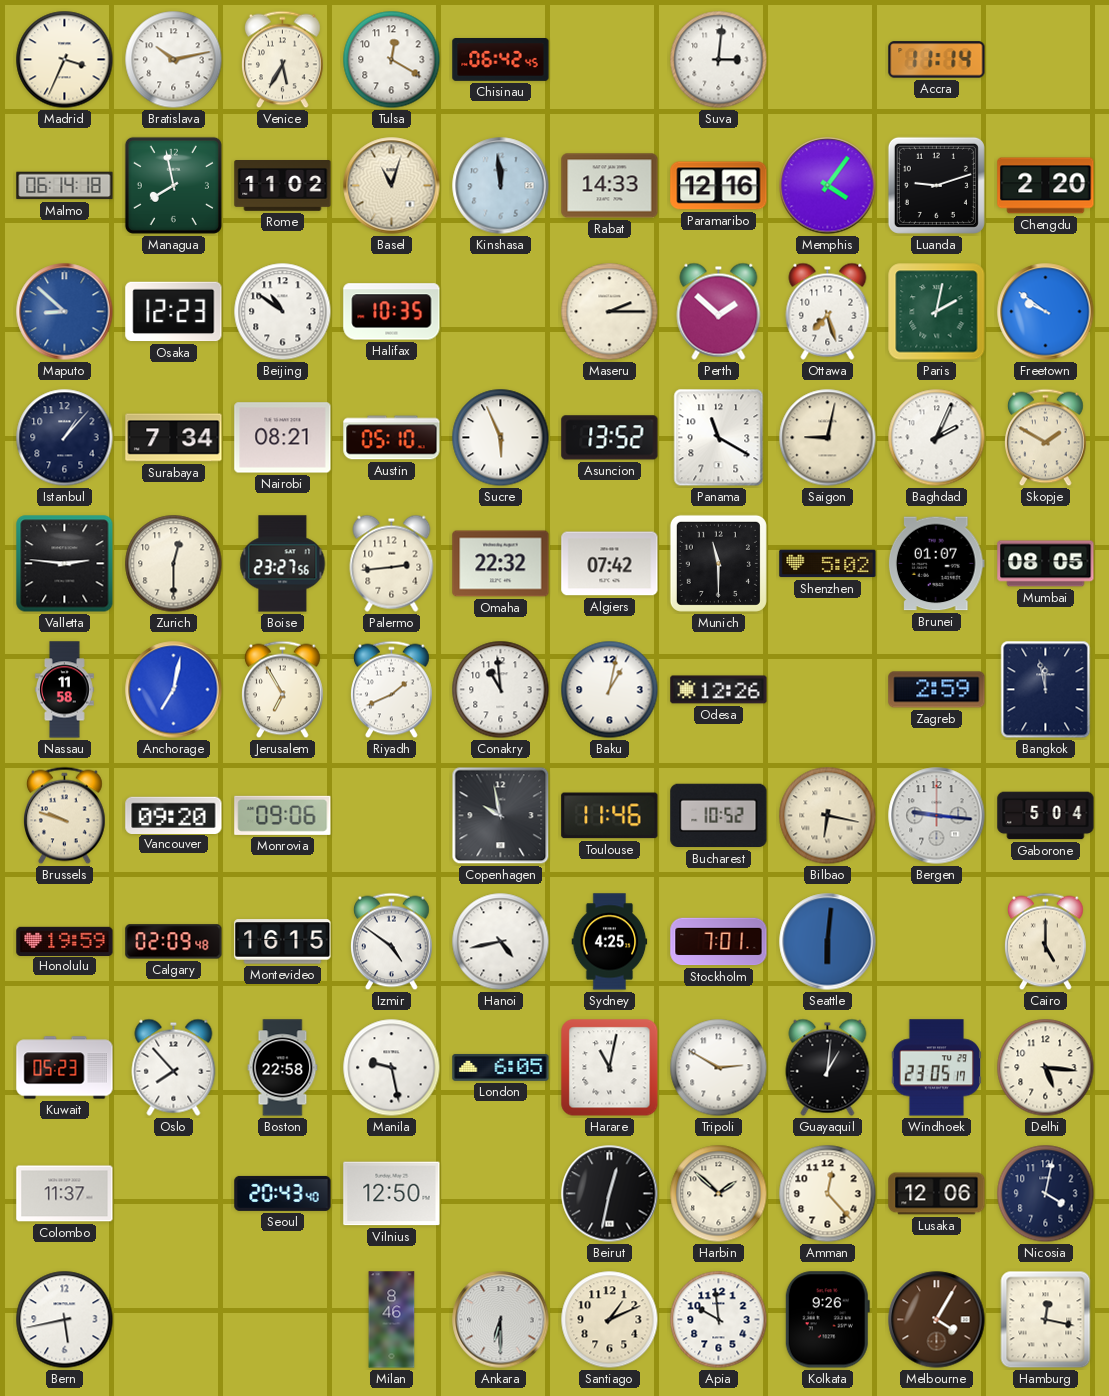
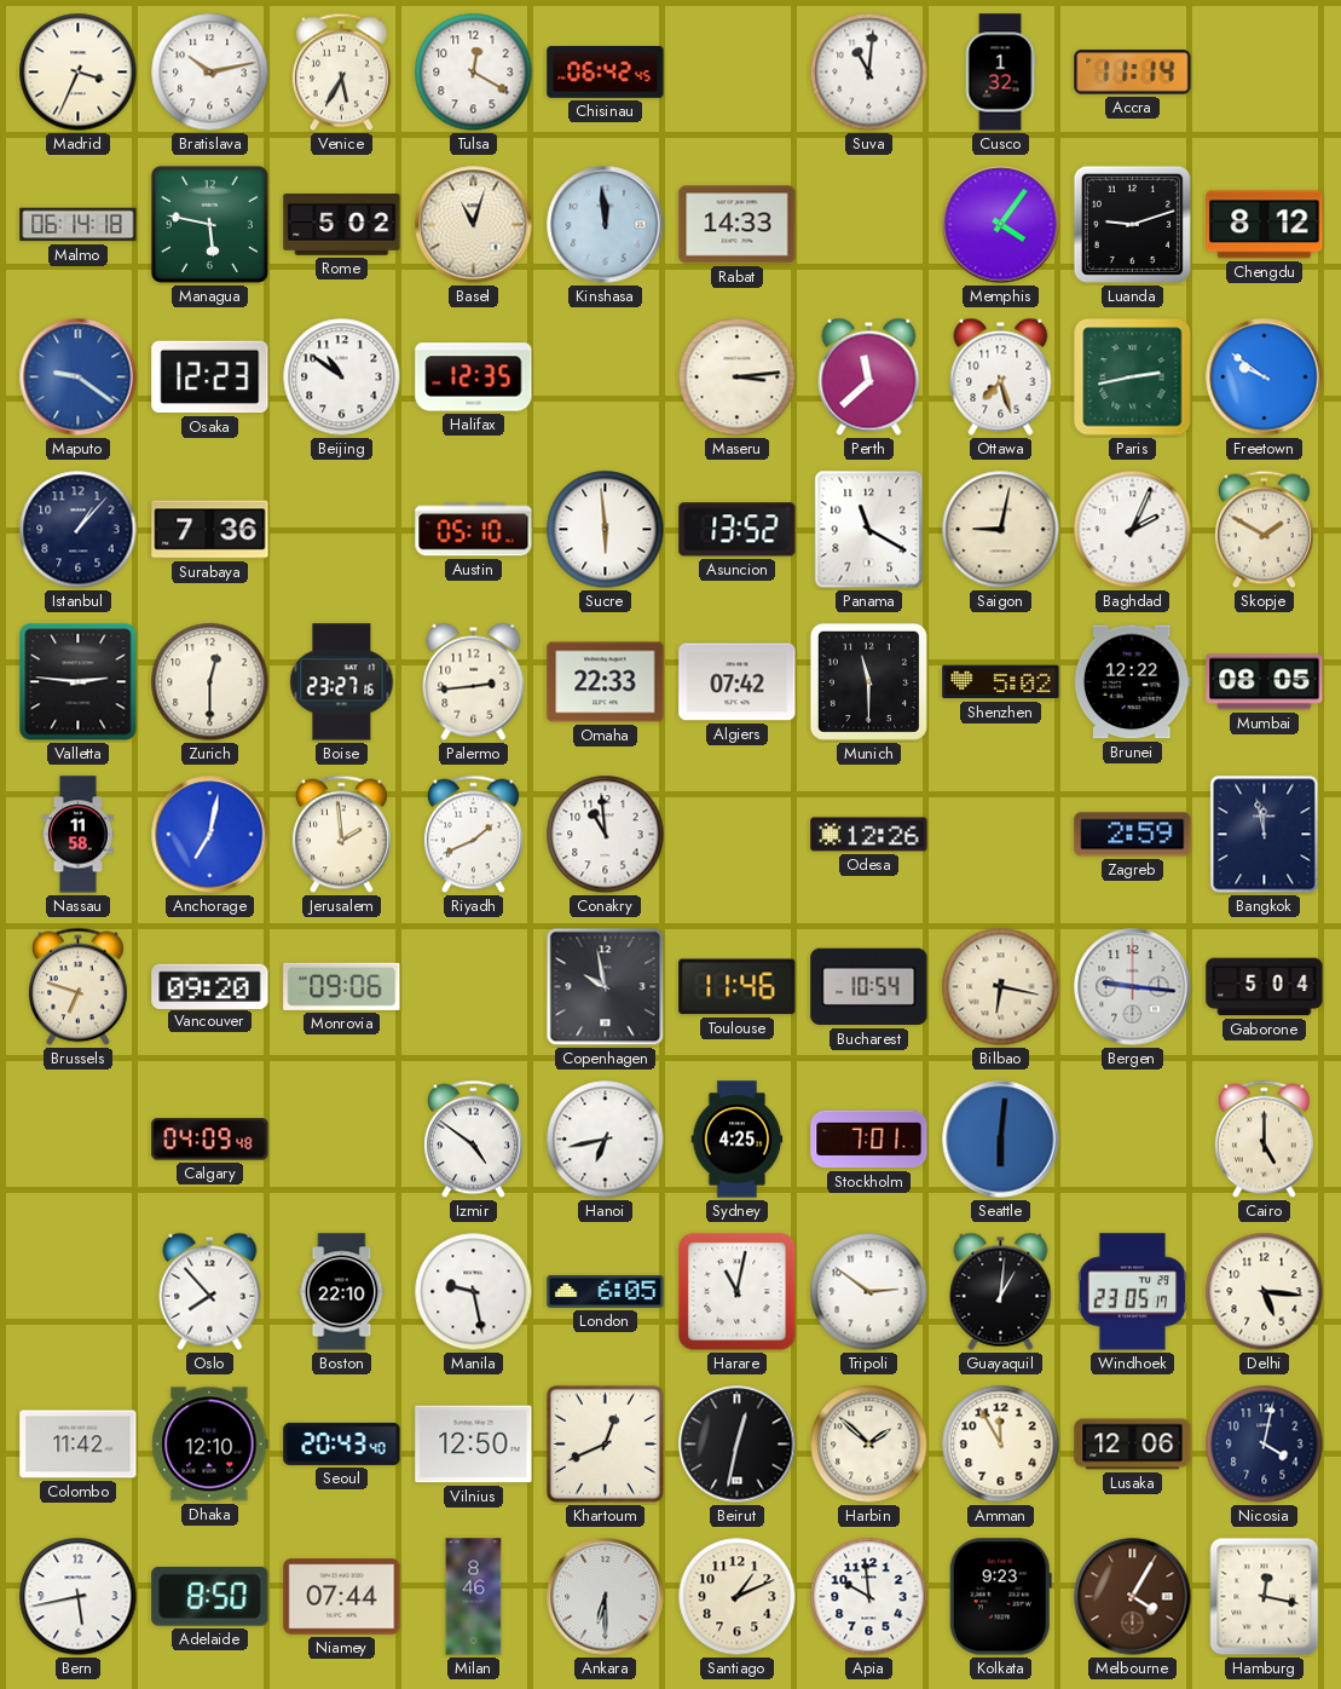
Suva: 3:01 -> 11:01
Cusco: none -> 1:32
Managua: 7:58 -> 5:47
Rome: 11:02 -> 5:02
Paramaribo: 12:16 -> none
Chengdu: 2:20 -> 8:12
Maputo: 8:52 -> 9:21
Halifax: 10:35 -> 12:35
Maseru: 2:15 -> 3:14
Perth: 1:52 -> 11:38
Paris: 2:02 -> 2:43
Surabaya: 7:34 -> 7:36
Nairobi: 08:21 -> none
Sucre: 5:56 -> 5:59
Boise: 23:27:56 -> 23:27:16
Omaha: 22:32 -> 22:33
Brunei: 01:07 -> 12:22
Jerusalem: 6:55 -> 1:59
Baku: 1:02 -> none
Brussels: 9:48 -> 6:48
Bucharest: 10:52 -> 10:54
Honolulu: 19:59 -> none
Calgary: 02:09 -> 04:09
Montevideo: 16:15 -> none
Hanoi: 4:43 -> 6:43
Kuwait: 05:23 -> none
Boston: 22:58 -> 22:10
Tripoli: 2:50 -> 2:51
Colombo: 11:37 -> 11:42
Dhaka: none -> 12:10
Khartoum: none -> 12:41
Amman: 12:23 -> 11:55
Adelaide: none -> 8:50
Niamey: none -> 07:44
Kolkata: 9:26 -> 9:23
